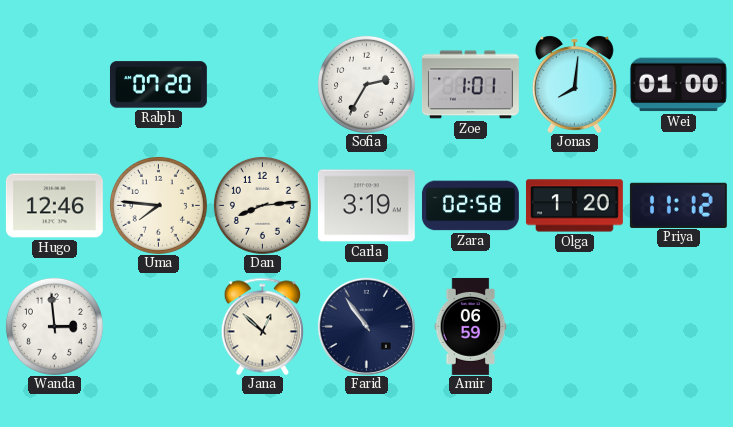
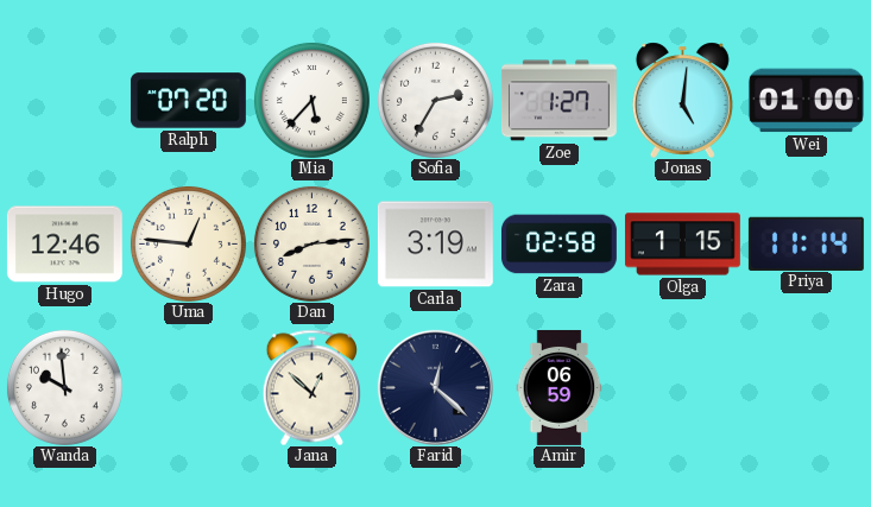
Mia: none -> 5:37
Zoe: 1:01 -> 1:27
Jonas: 8:01 -> 5:01
Uma: 7:46 -> 12:46
Olga: 1:20 -> 1:15
Priya: 11:12 -> 11:14
Wanda: 2:59 -> 9:59
Farid: 10:54 -> 12:22
